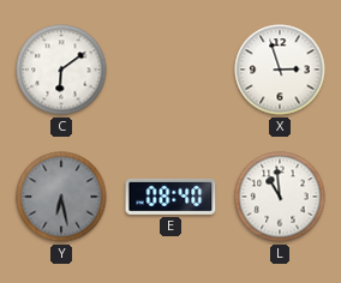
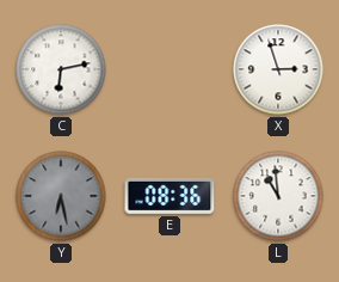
C: 6:09 -> 6:13
E: 08:40 -> 08:36
